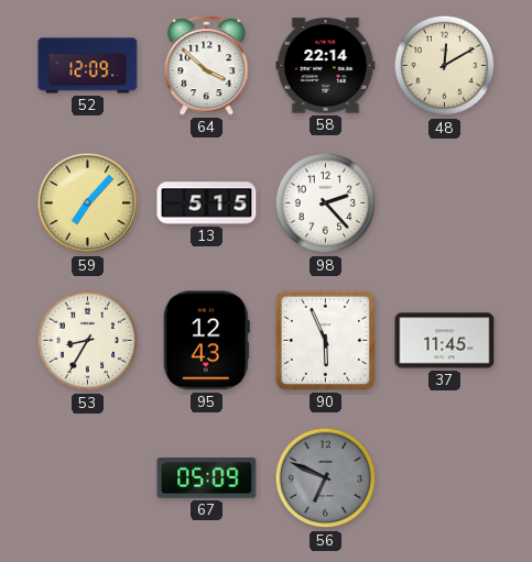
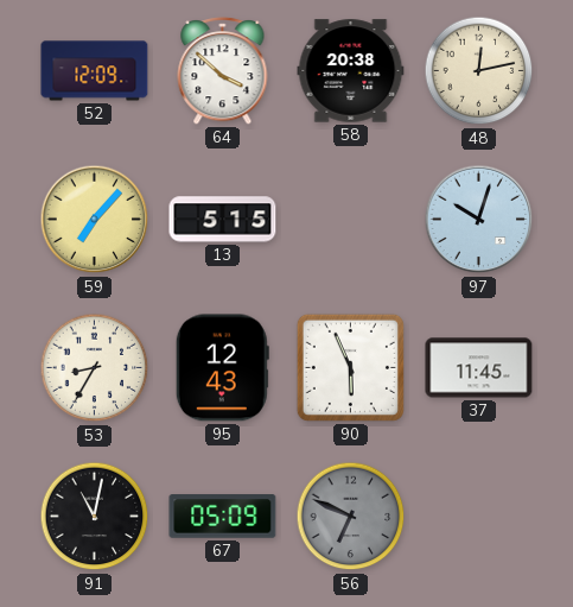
58: 22:14 -> 20:38
48: 12:10 -> 12:13
98: 2:23 -> none
97: none -> 10:03
91: none -> 11:02
